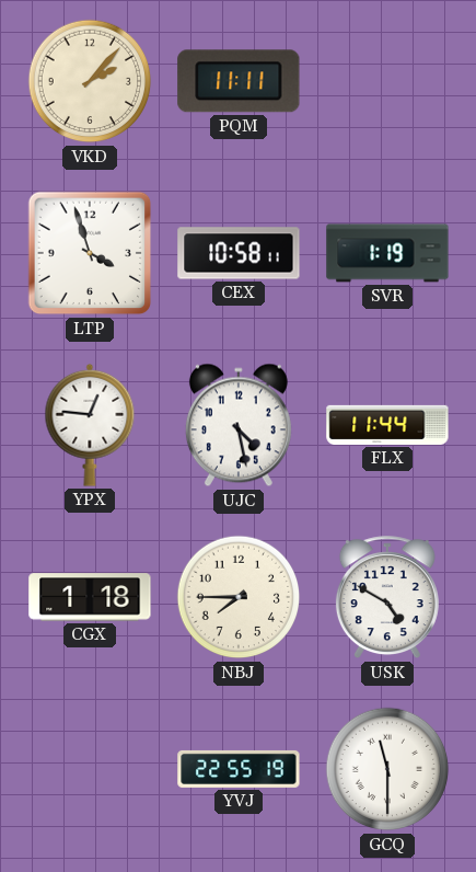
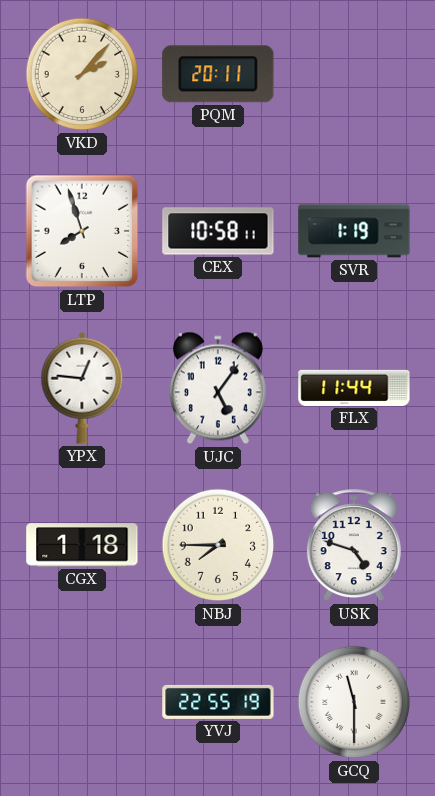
PQM: 11:11 -> 20:11
LTP: 3:57 -> 7:57
UJC: 4:28 -> 5:06
USK: 4:50 -> 4:48
